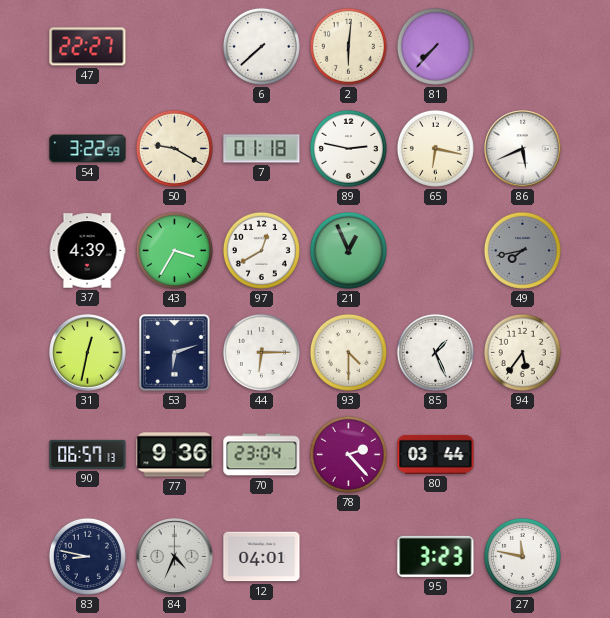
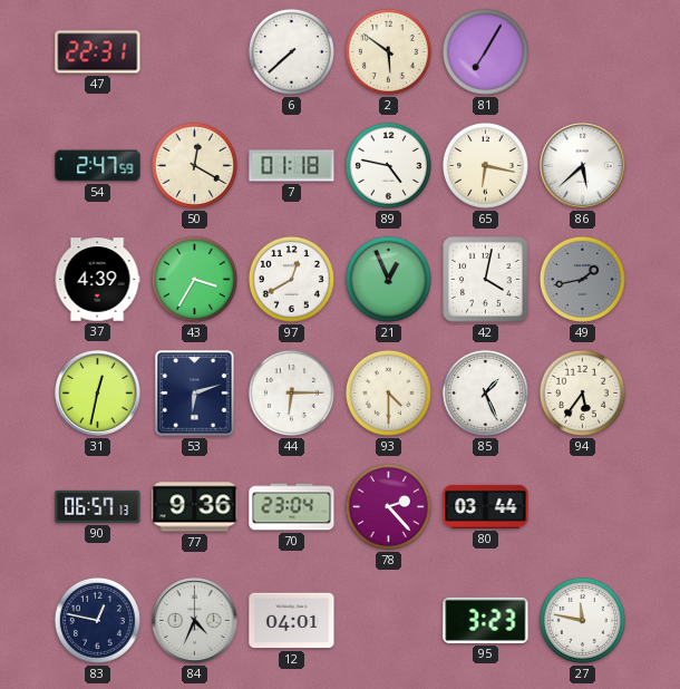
47: 22:27 -> 22:31
2: 6:01 -> 5:51
81: 7:37 -> 7:05
54: 3:22 -> 2:47
50: 9:20 -> 12:20
89: 2:47 -> 4:47
86: 5:41 -> 5:38
42: none -> 4:02
49: 7:43 -> 1:43
83: 8:47 -> 12:47
